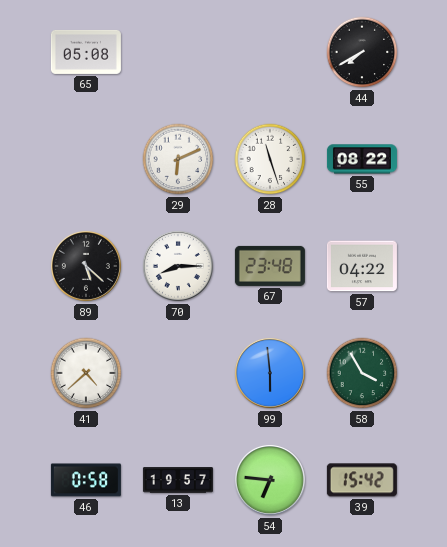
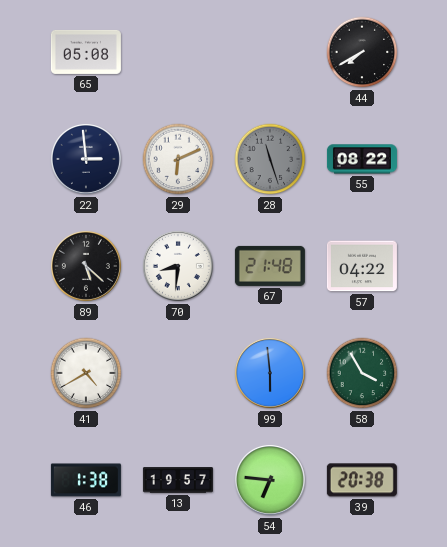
22: none -> 2:59
28 dial: white -> grey
70: 8:15 -> 8:31
67: 23:48 -> 21:48
41: 4:38 -> 4:40
46: 0:58 -> 1:38
39: 15:42 -> 20:38
